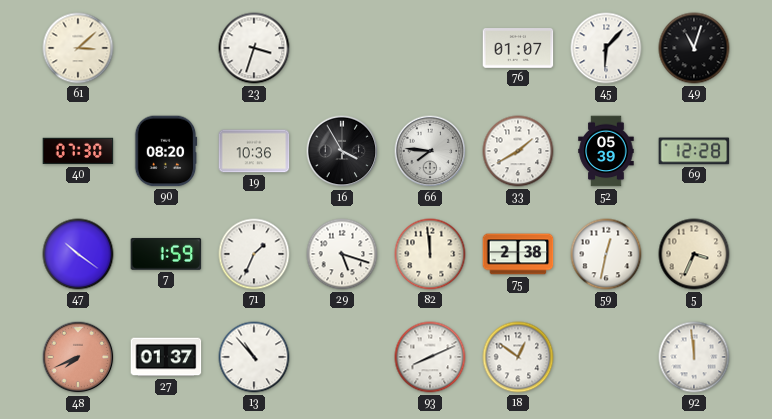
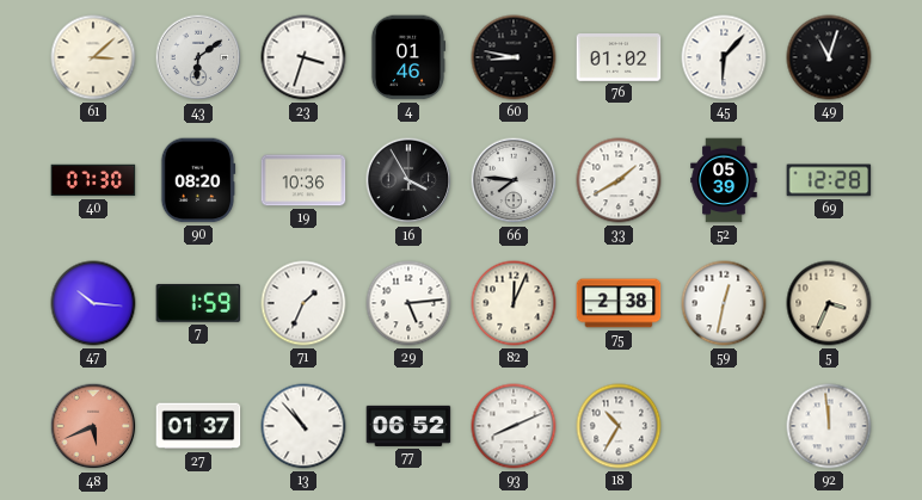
43: none -> 6:09
4: none -> 01:46
60: none -> 8:47
76: 01:07 -> 01:02
47: 10:21 -> 10:16
29: 5:18 -> 5:14
82: 11:59 -> 12:04
48: 7:41 -> 5:41
77: none -> 06:52
18: 12:51 -> 10:35
